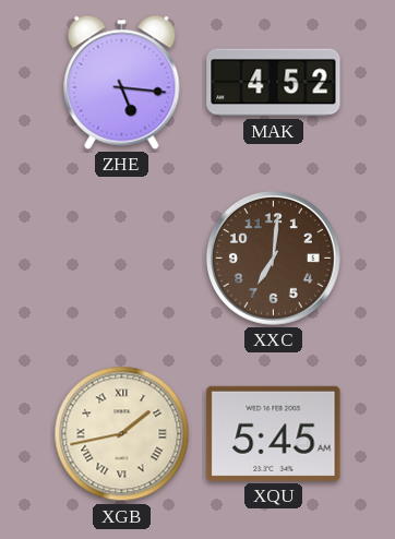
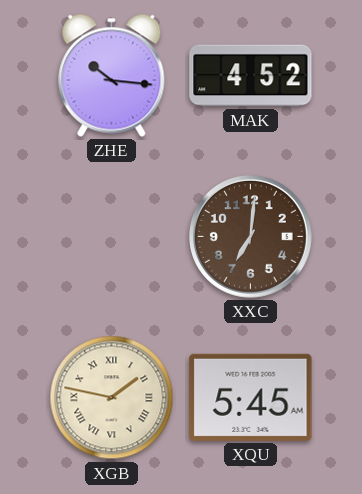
ZHE: 5:16 -> 10:16
XGB: 1:43 -> 1:47
